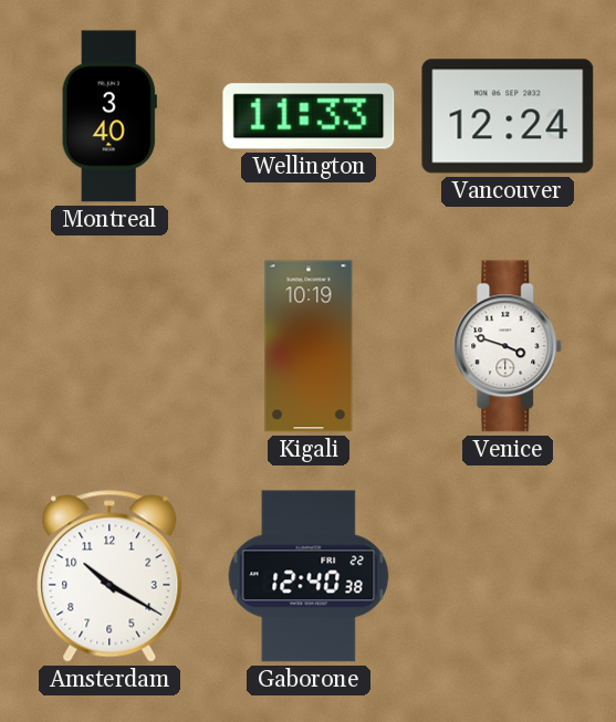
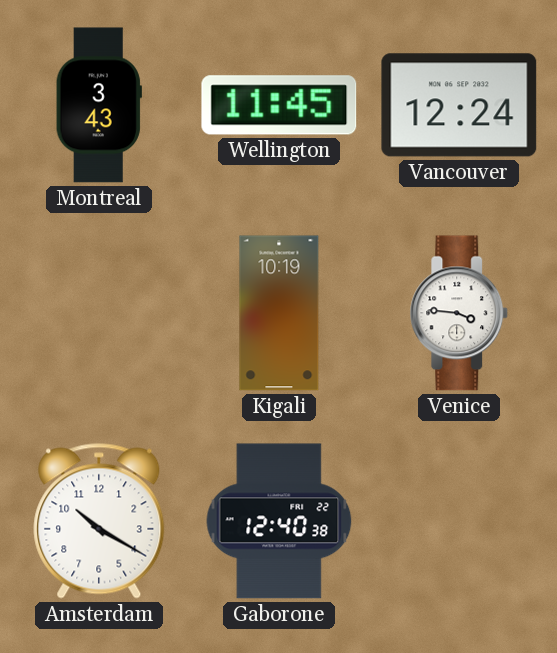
Montreal: 3:40 -> 3:43
Wellington: 11:33 -> 11:45
Venice: 3:48 -> 3:46
